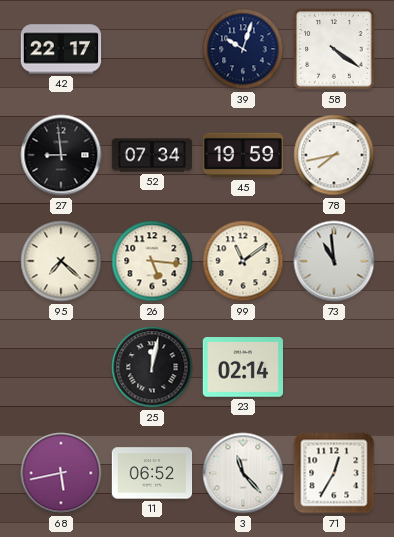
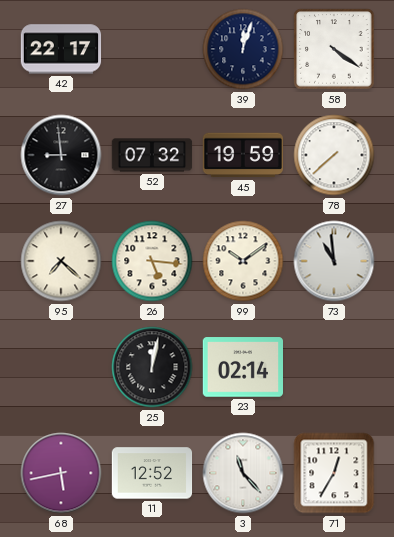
39: 10:03 -> 12:03
52: 07:34 -> 07:32
78: 7:43 -> 7:38
99: 11:09 -> 10:09
11: 06:52 -> 12:52
